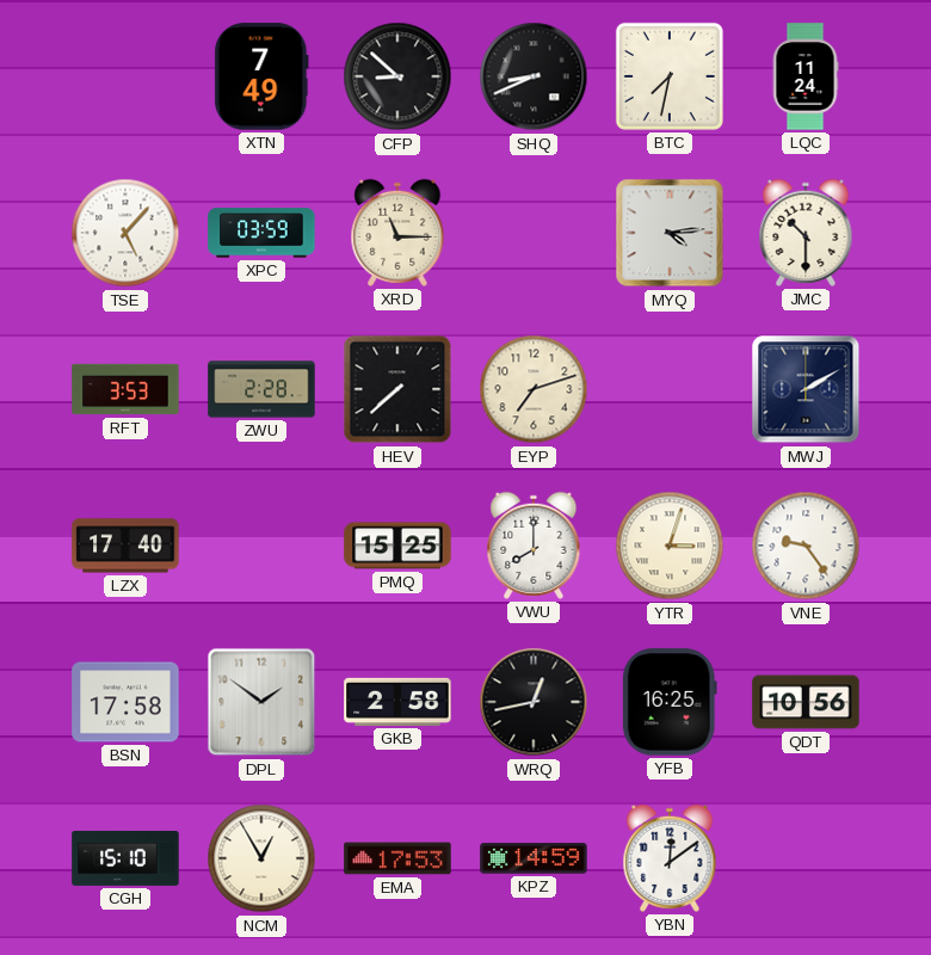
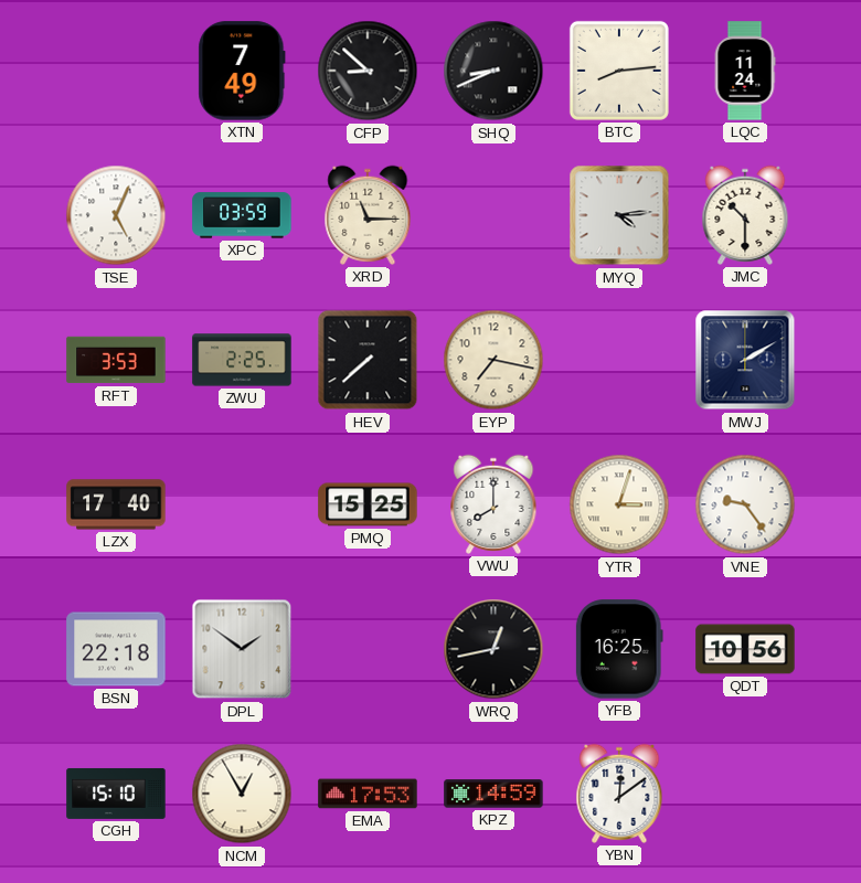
BTC: 7:32 -> 8:14
TSE: 5:07 -> 5:04
ZWU: 2:28 -> 2:25
EYP: 7:12 -> 7:17
BSN: 17:58 -> 22:18
GKB: 2:58 -> none
